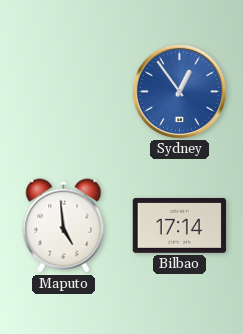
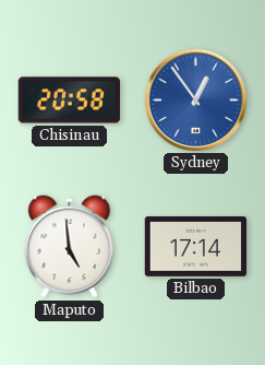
Chisinau: none -> 20:58
